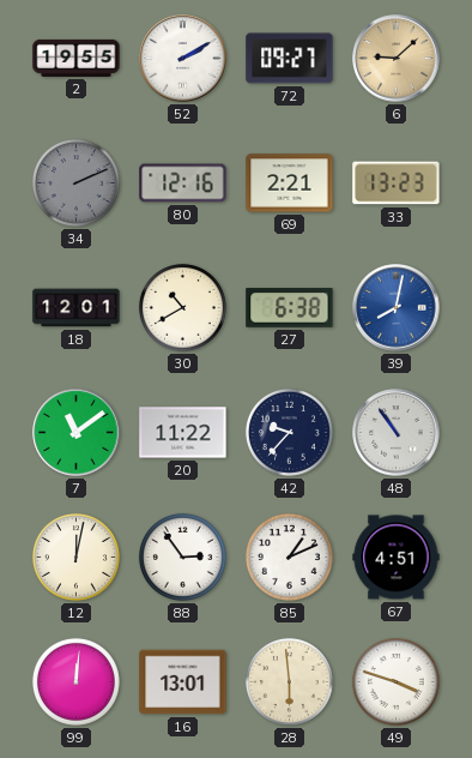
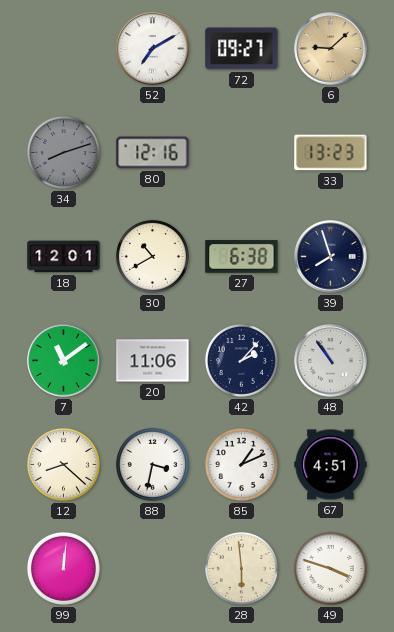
2: 19:55 -> none
52: 2:10 -> 7:10
34: 2:11 -> 8:12
69: 2:21 -> none
39: 8:02 -> 7:57
39 dial: blue -> navy
20: 11:22 -> 11:06
42: 9:37 -> 2:07
12: 12:02 -> 8:22
88: 2:54 -> 3:32
16: 13:01 -> none
